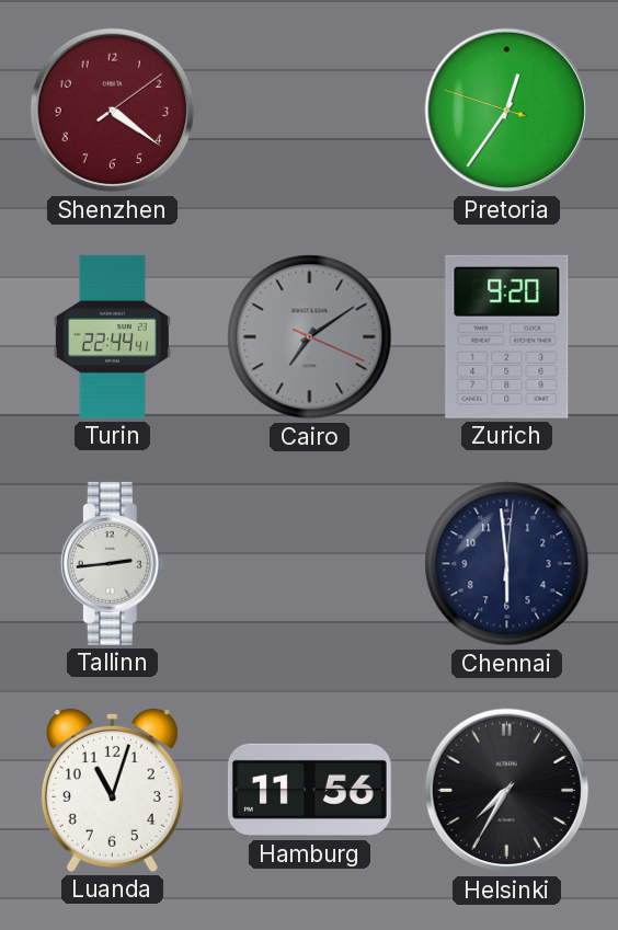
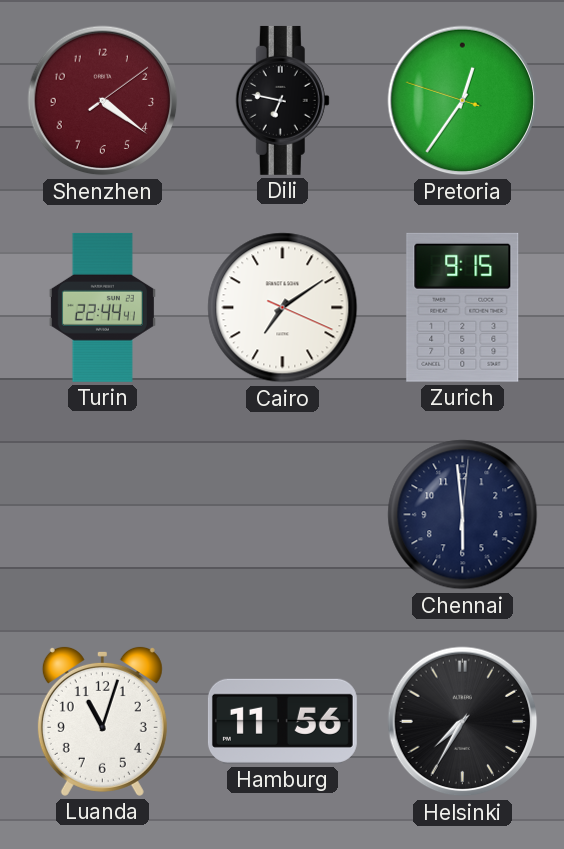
Dili: none -> 6:47
Cairo dial: grey -> white
Zurich: 9:20 -> 9:15
Tallinn: 2:44 -> none
